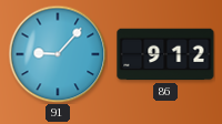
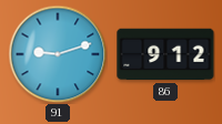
91: 9:07 -> 9:12
